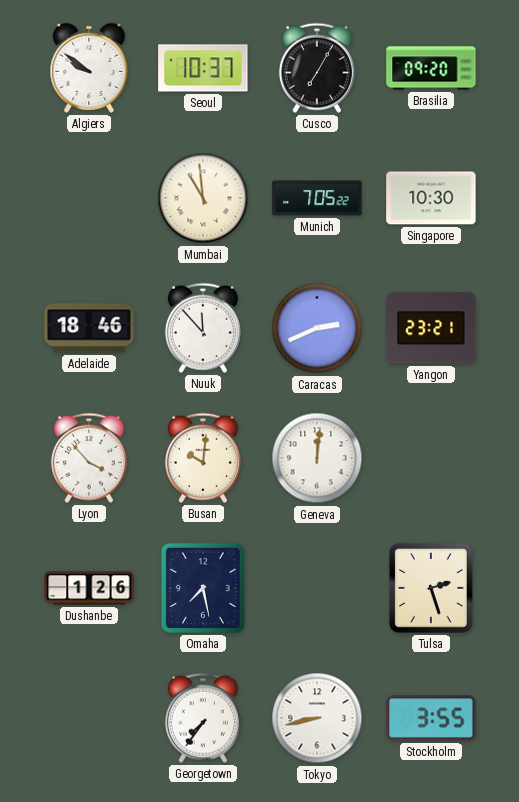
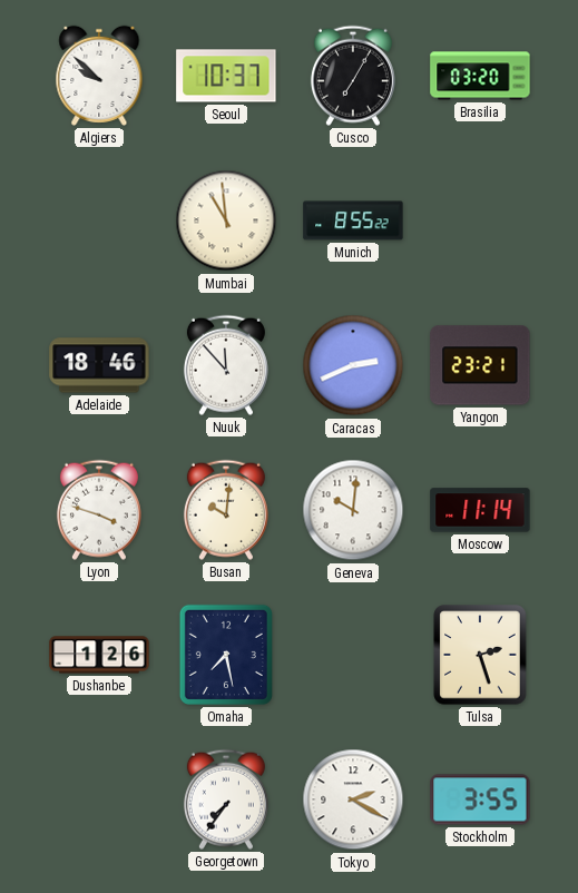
Algiers: 9:51 -> 9:52
Brasilia: 09:20 -> 03:20
Munich: 7:05 -> 8:55
Singapore: 10:30 -> none
Lyon: 3:53 -> 3:48
Geneva: 12:01 -> 10:01
Moscow: none -> 11:14
Tokyo: 8:43 -> 2:20
